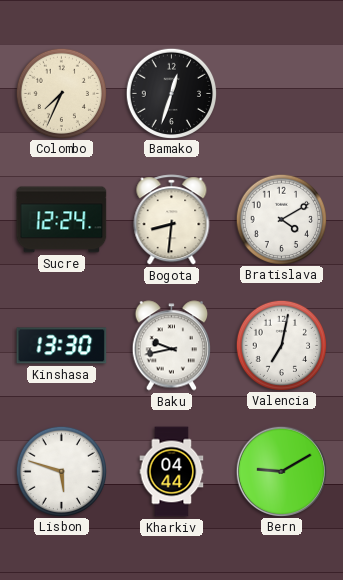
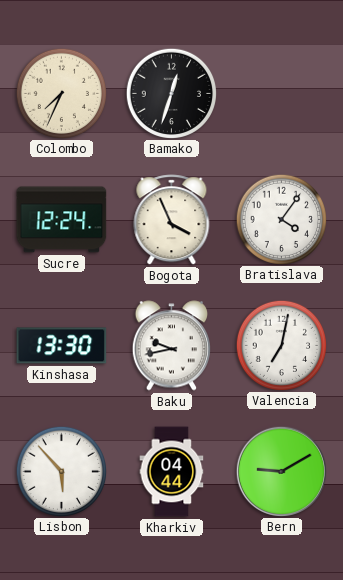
Bogota: 8:31 -> 3:56
Bratislava: 4:10 -> 4:06
Lisbon: 5:48 -> 5:53
